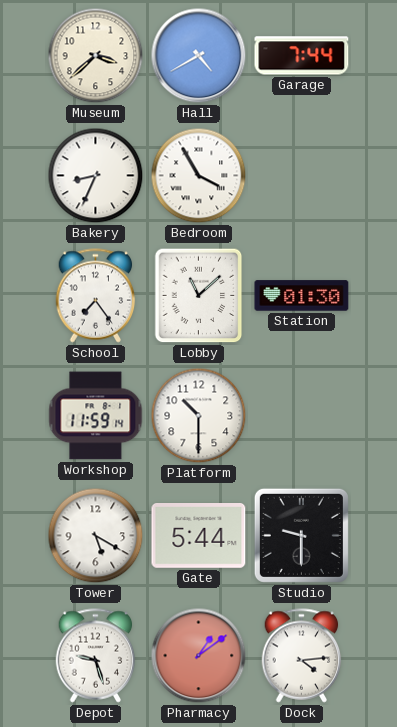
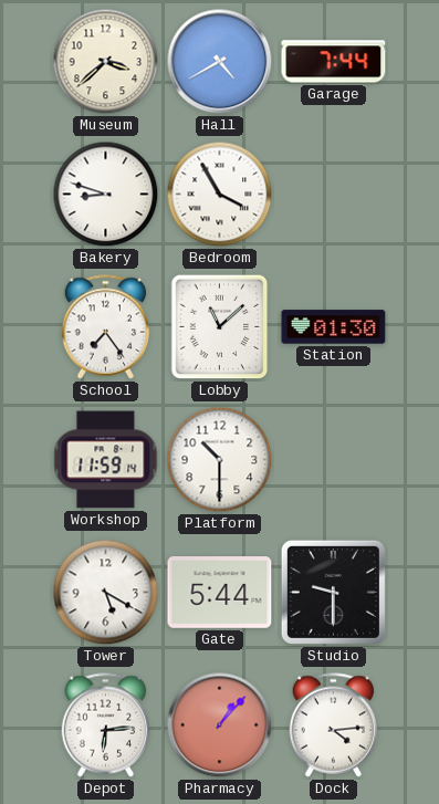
Bakery: 8:34 -> 8:48
Depot: 9:27 -> 6:14
Pharmacy: 1:09 -> 1:07
